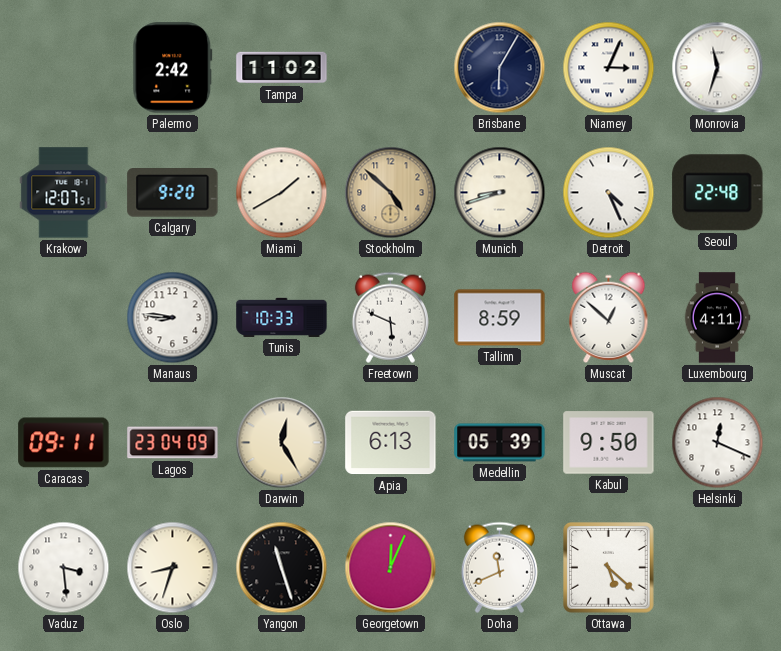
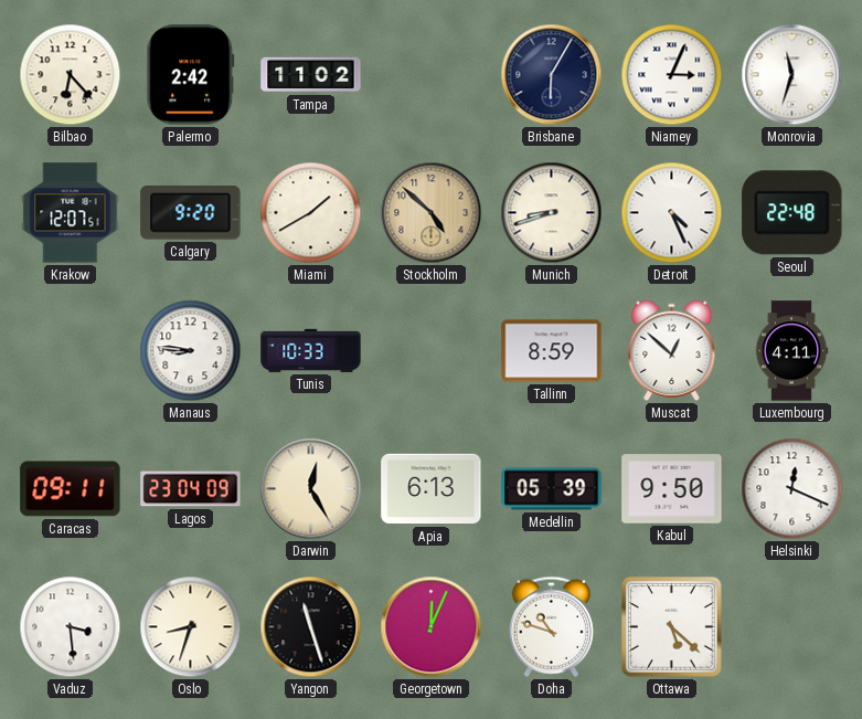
Bilbao: none -> 6:23
Freetown: 5:49 -> none
Doha: 11:41 -> 10:48
